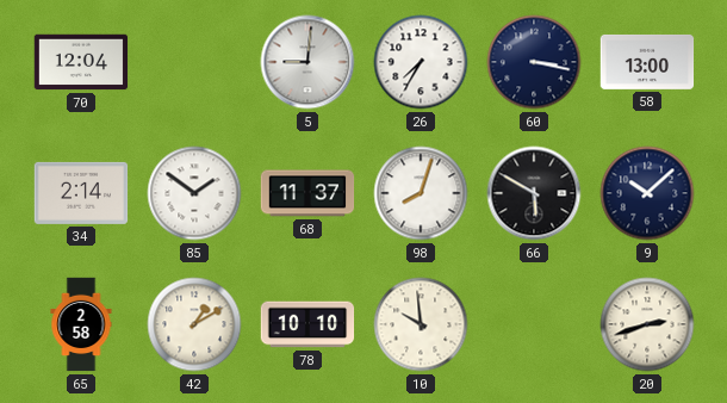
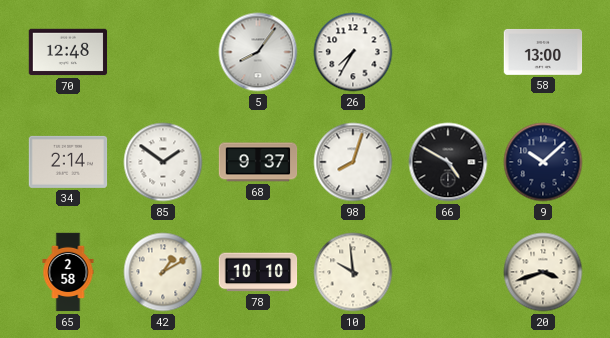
70: 12:04 -> 12:48
5: 9:01 -> 8:06
60: 3:17 -> none
68: 11:37 -> 9:37
66: 5:50 -> 4:50
20: 2:42 -> 3:42
